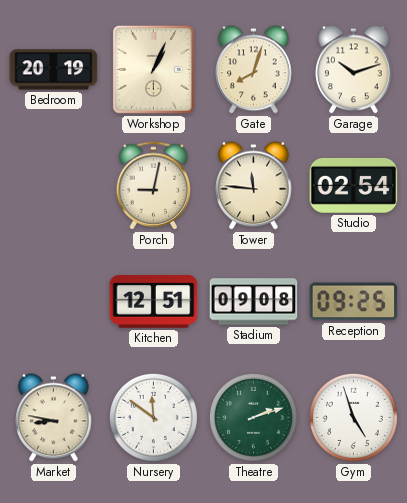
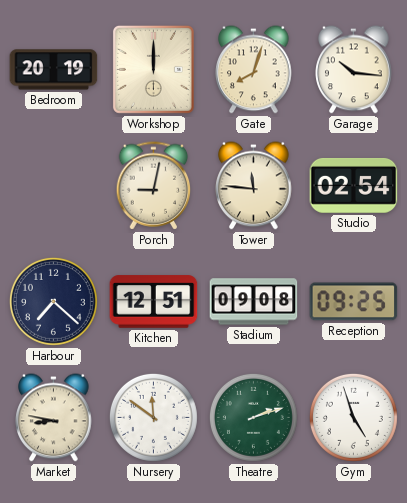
Workshop: 1:04 -> 12:00
Garage: 10:12 -> 10:16
Harbour: none -> 7:22
